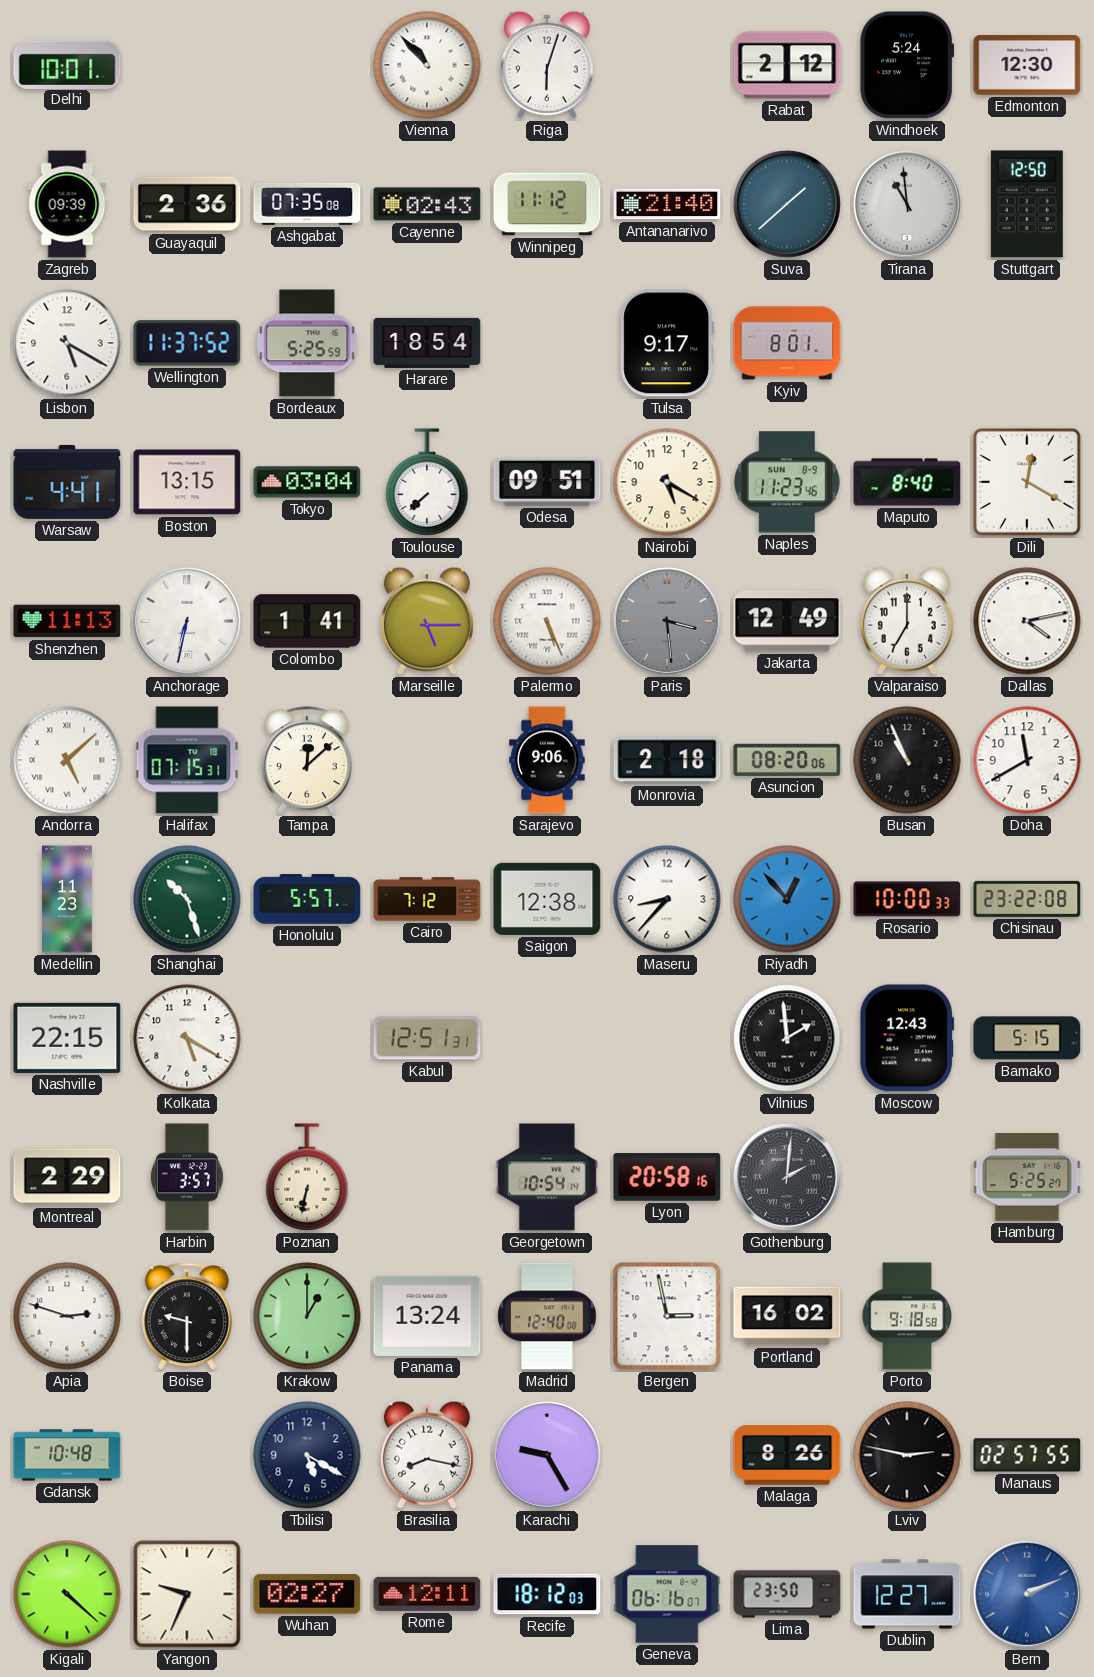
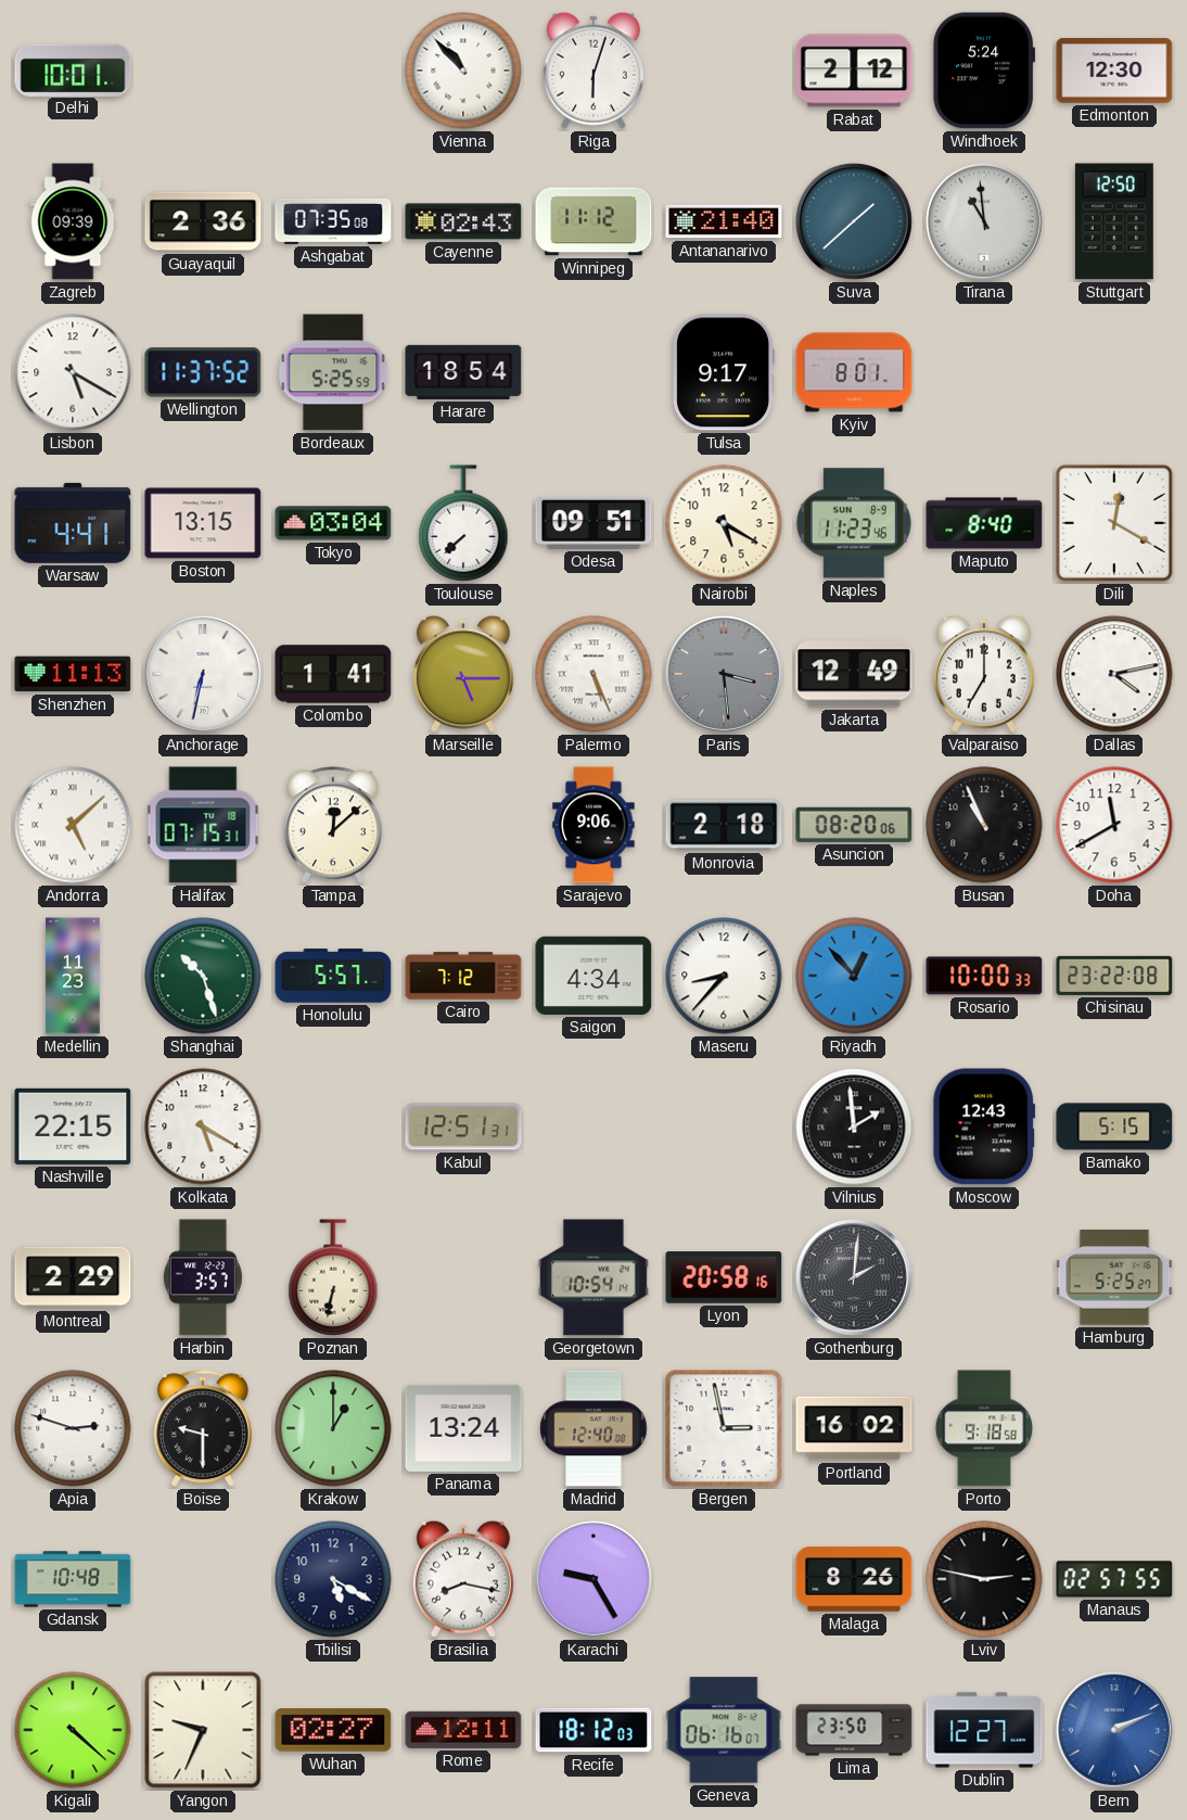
Saigon: 12:38 -> 4:34
